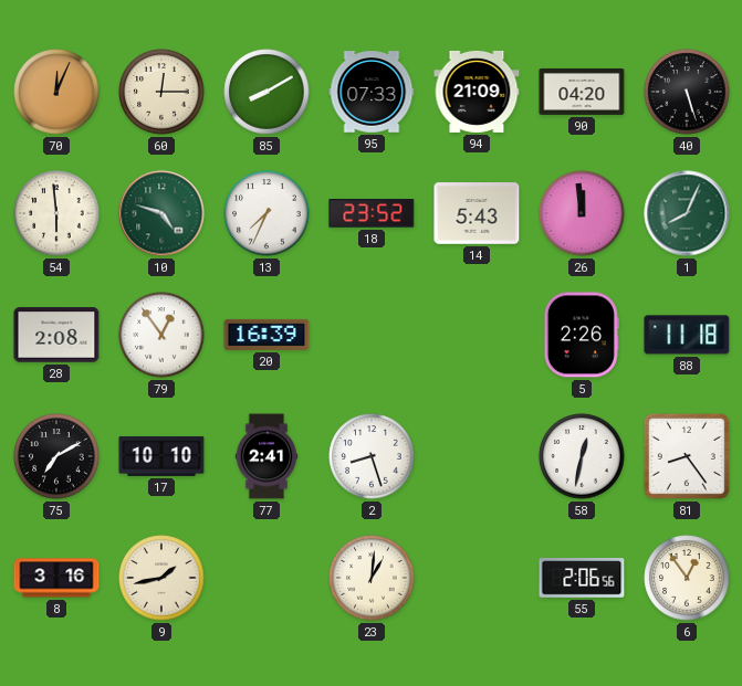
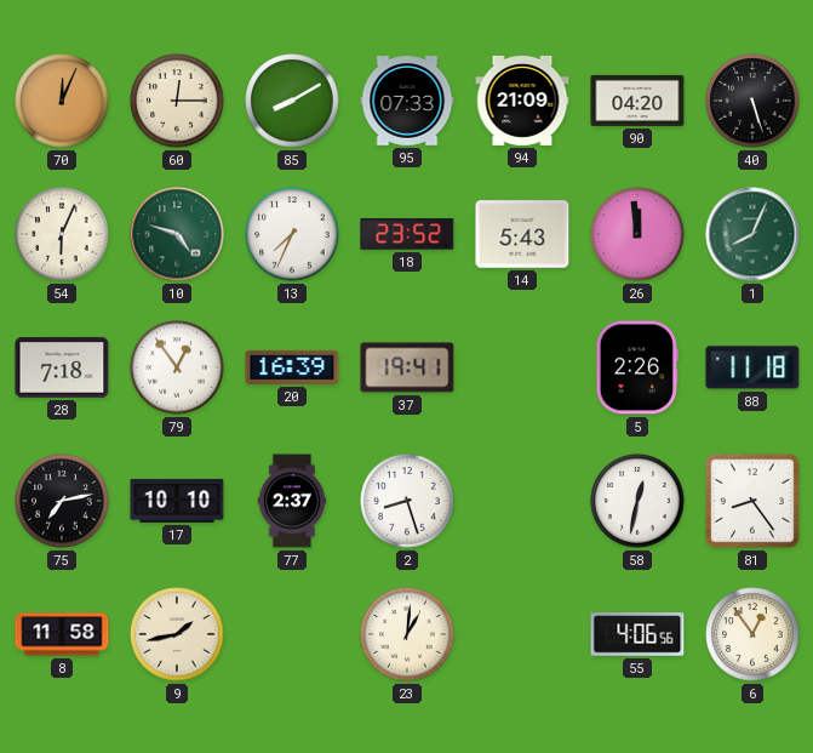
54: 5:59 -> 6:04
28: 2:08 -> 7:18
37: none -> 19:41
75: 7:10 -> 7:13
77: 2:41 -> 2:37
8: 3:16 -> 11:58
55: 2:06 -> 4:06
